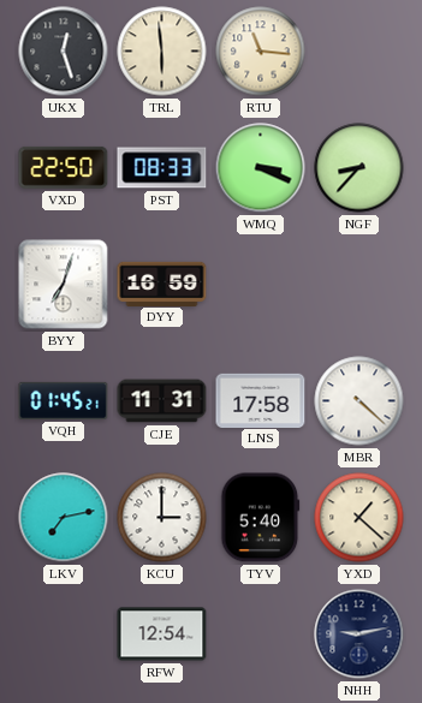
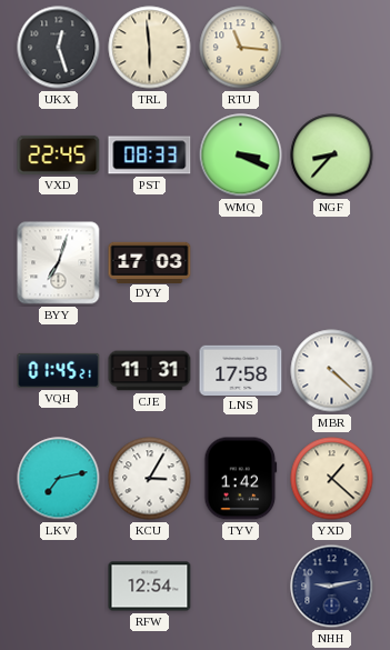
VXD: 22:50 -> 22:45
DYY: 16:59 -> 17:03
KCU: 3:00 -> 3:05
TYV: 5:40 -> 1:42
